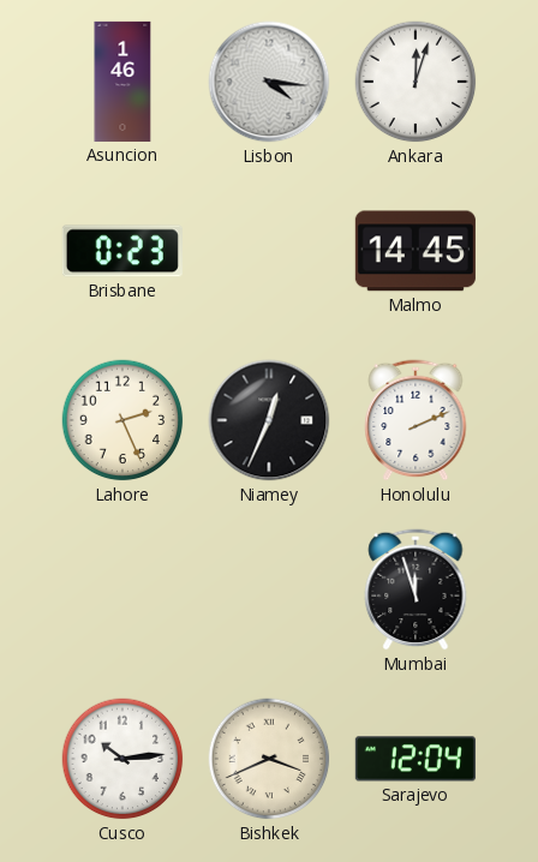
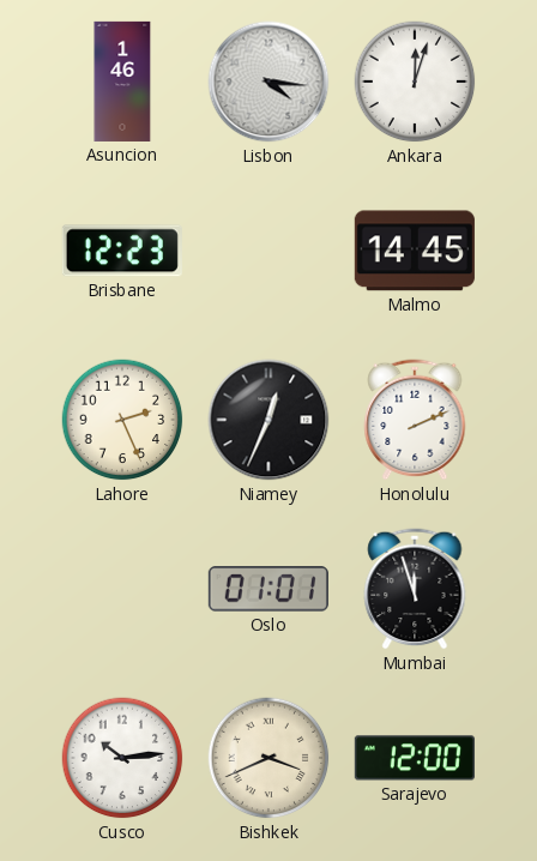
Brisbane: 0:23 -> 12:23
Oslo: none -> 01:01
Sarajevo: 12:04 -> 12:00
